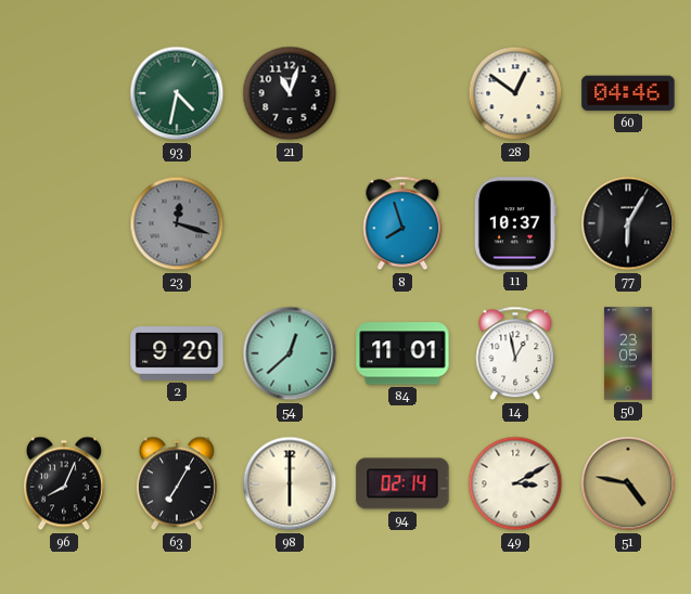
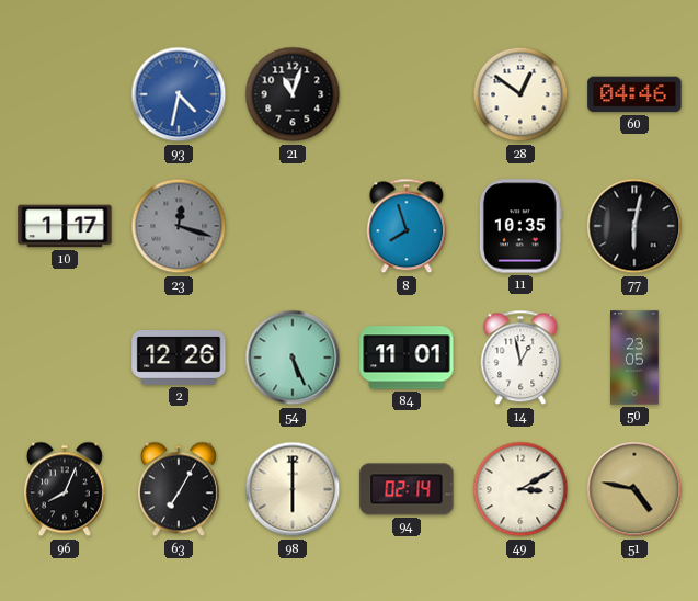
93 dial: green -> blue
10: none -> 1:17
11: 10:37 -> 10:35
77: 6:05 -> 6:02
2: 9:20 -> 12:26
54: 12:38 -> 5:26
